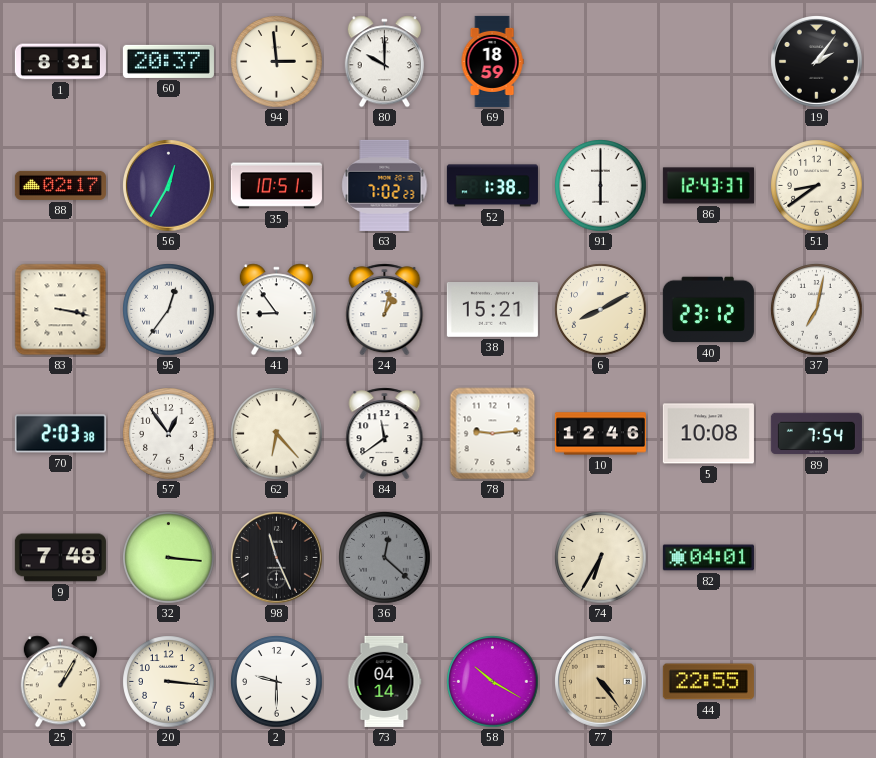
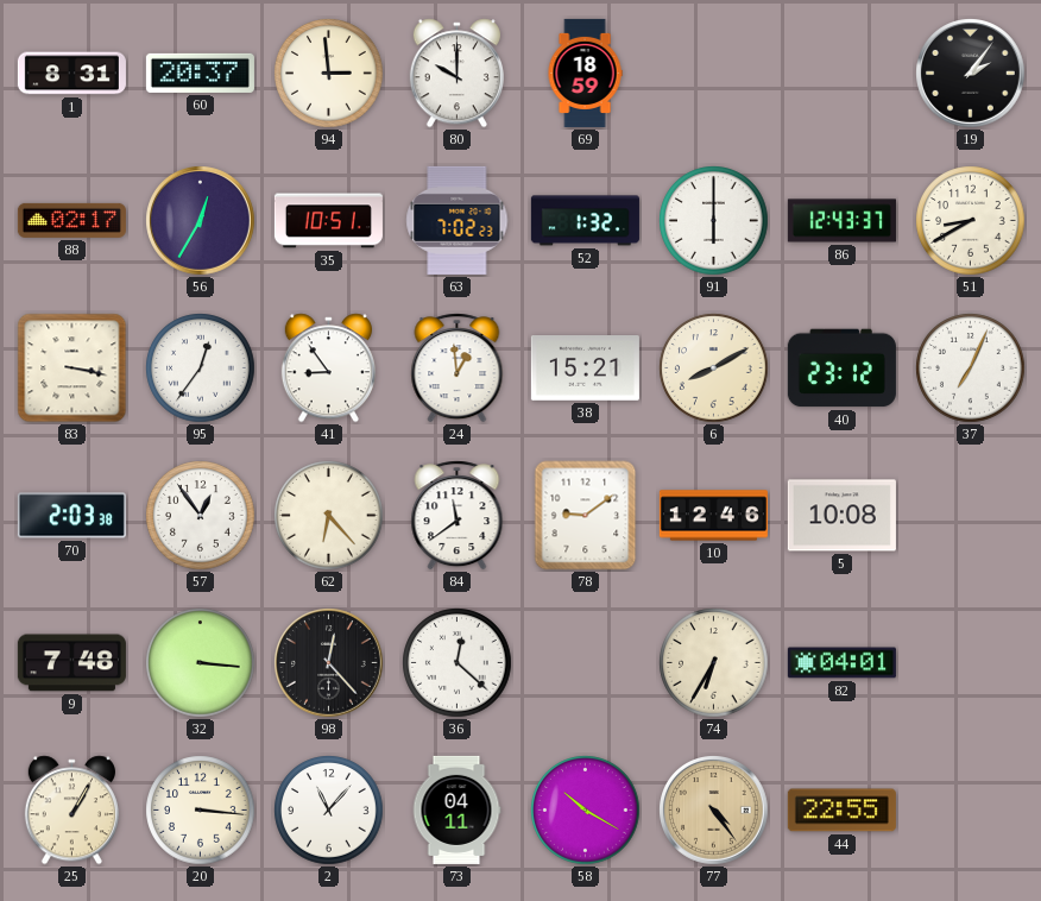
52: 1:38 -> 1:32
51: 8:39 -> 8:40
24: 1:02 -> 12:59
37: 7:02 -> 7:04
78: 9:14 -> 9:09
89: 7:54 -> none
98: 11:26 -> 12:23
36 dial: grey -> white
2: 9:30 -> 11:07
73: 04:14 -> 04:11
